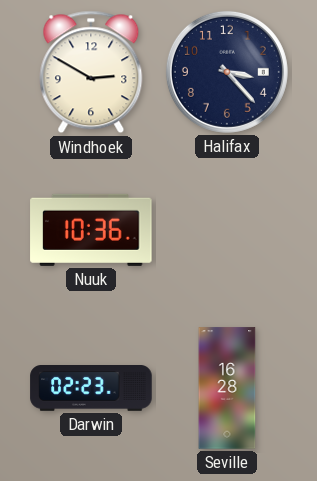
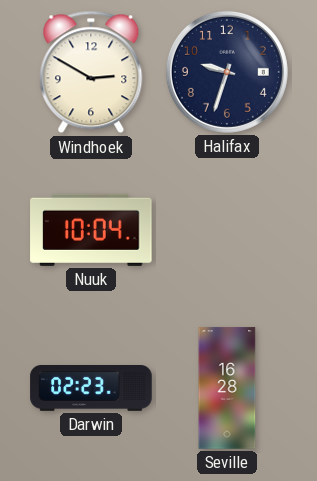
Halifax: 3:23 -> 9:33
Nuuk: 10:36 -> 10:04
